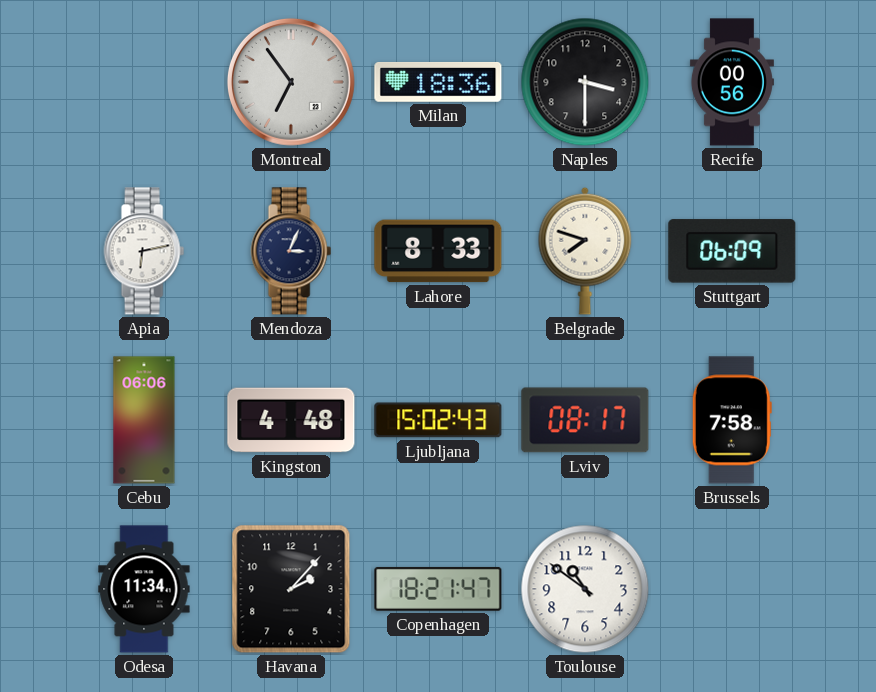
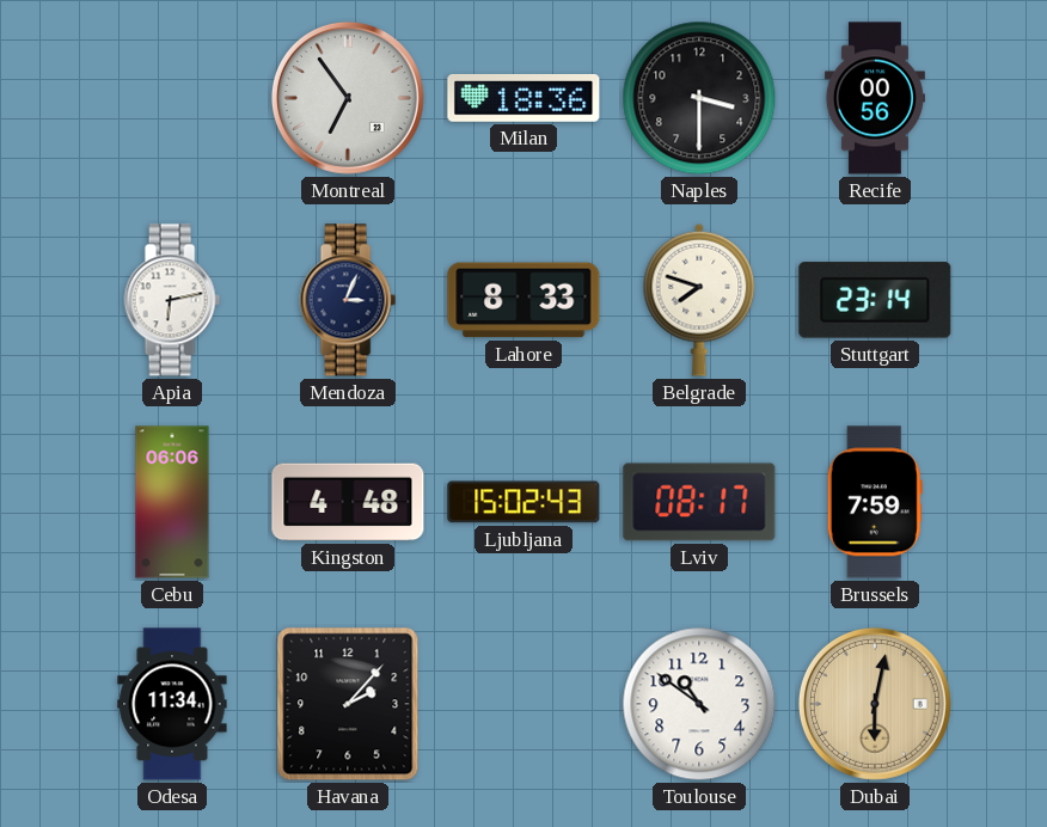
Stuttgart: 06:09 -> 23:14
Brussels: 7:58 -> 7:59
Copenhagen: 18:21 -> none
Dubai: none -> 6:02
